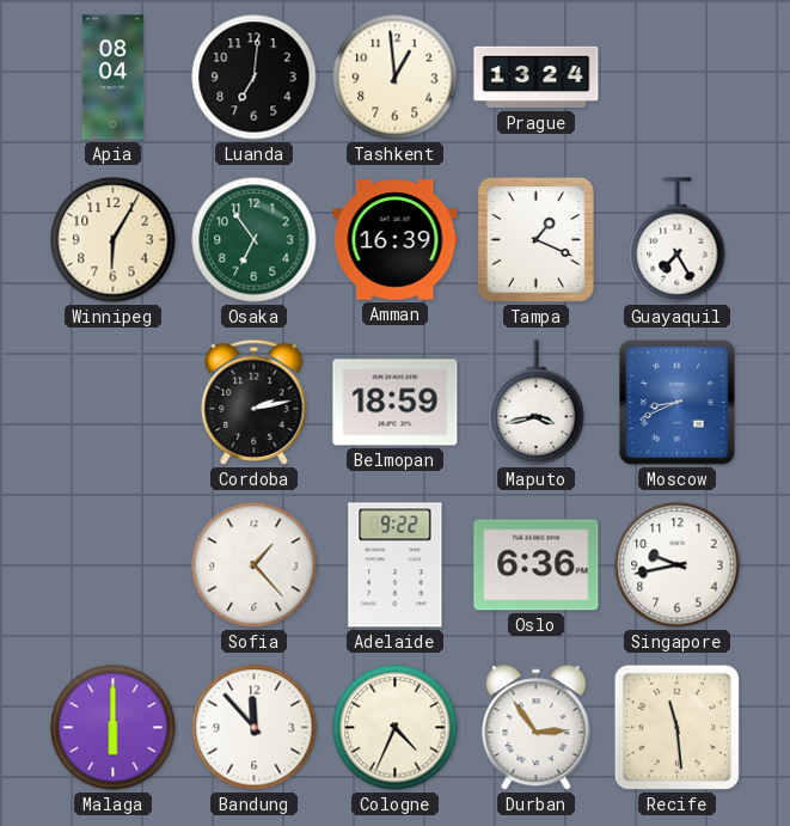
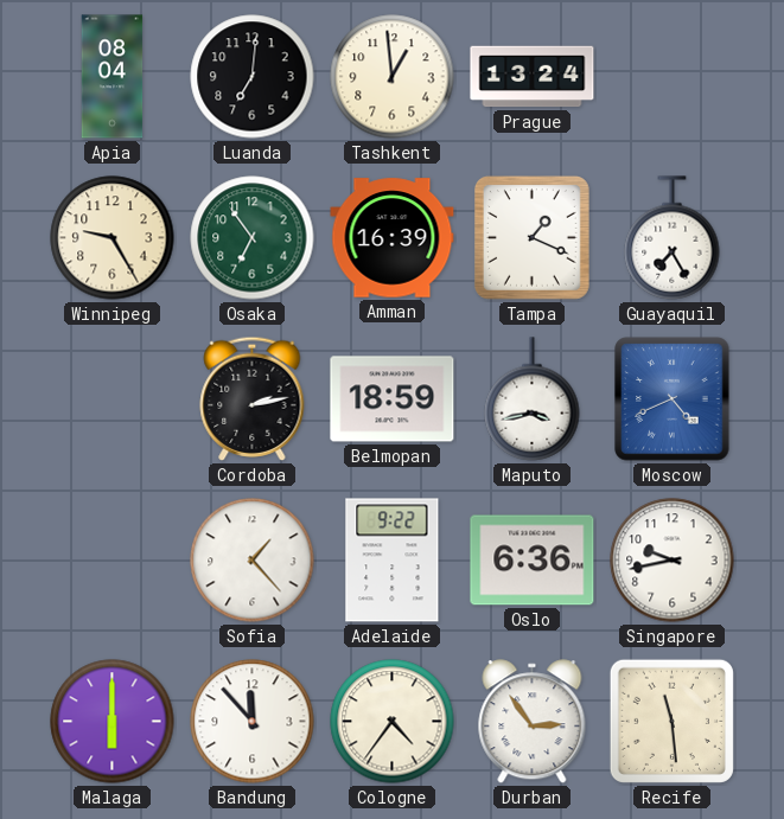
Winnipeg: 6:05 -> 9:25
Moscow: 8:41 -> 4:41
Cologne: 4:34 -> 4:36
